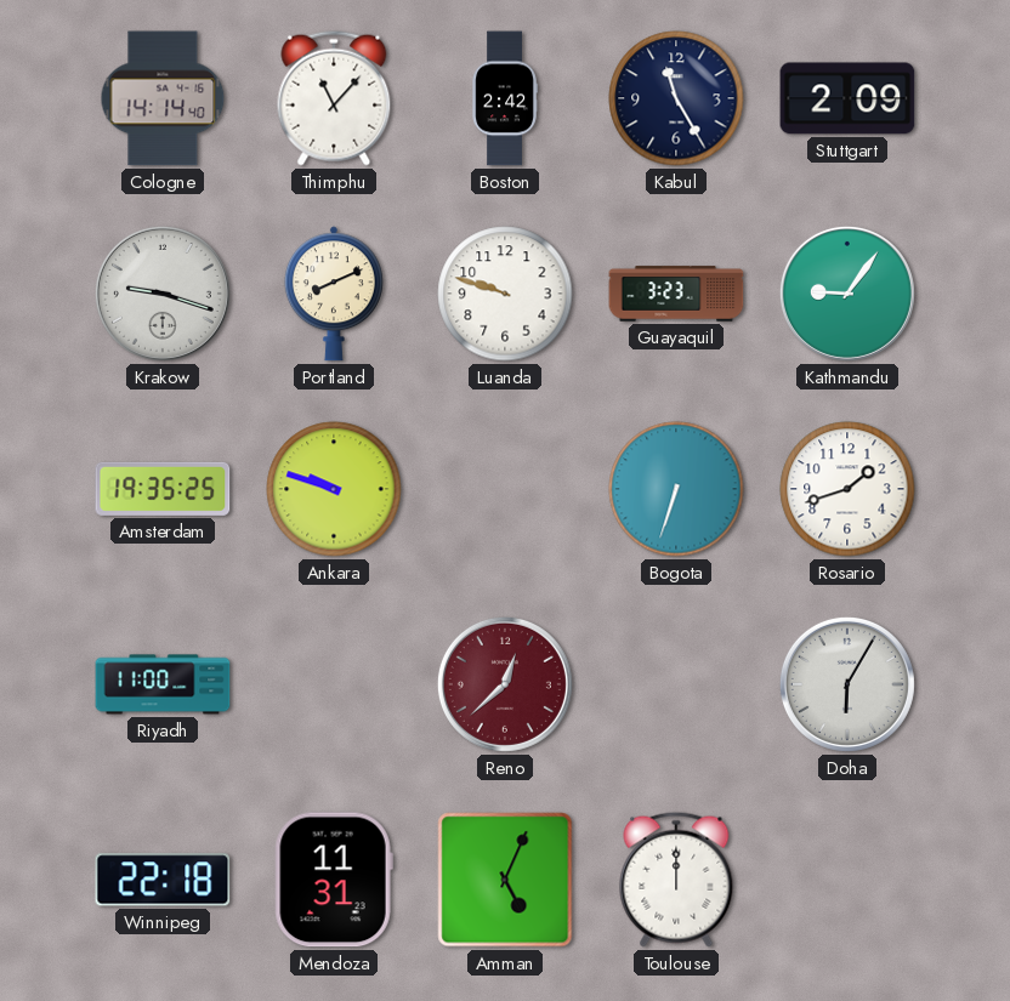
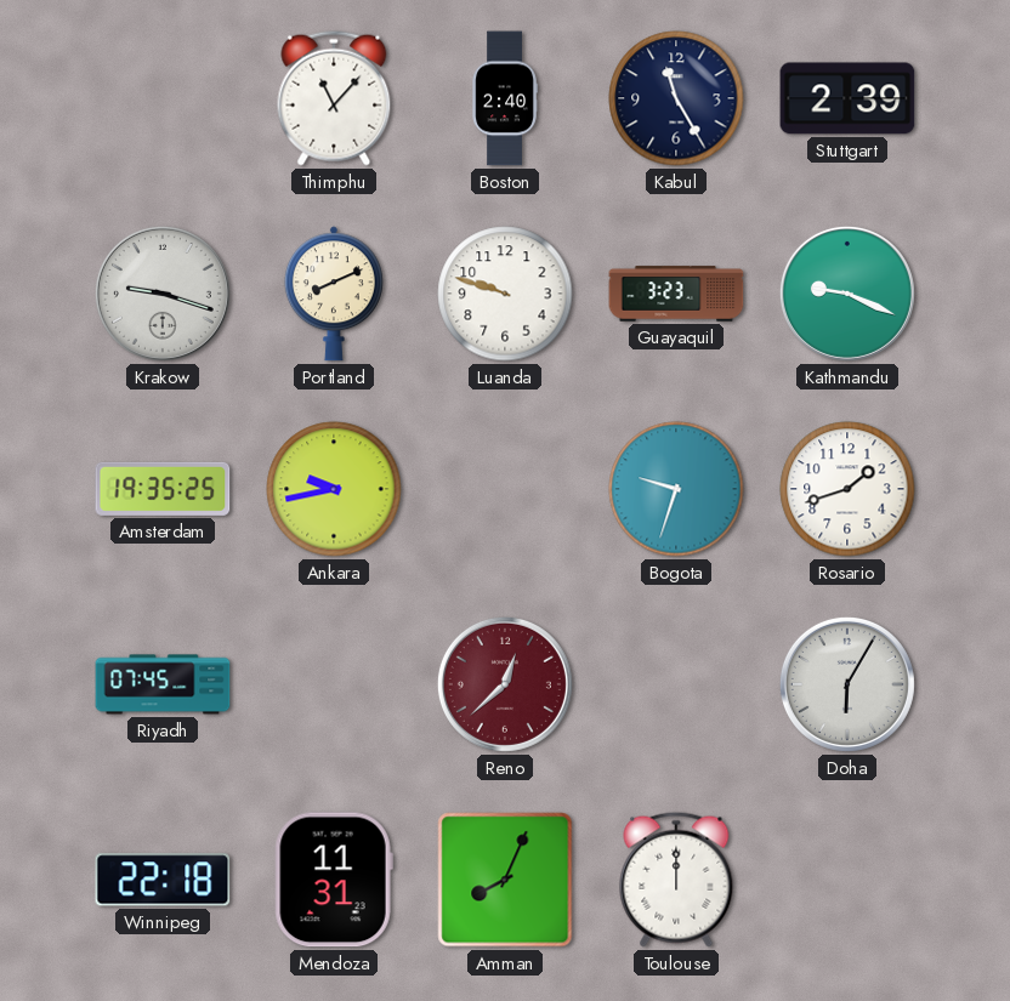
Cologne: 14:14 -> none
Boston: 2:42 -> 2:40
Stuttgart: 2:09 -> 2:39
Kathmandu: 9:06 -> 9:19
Ankara: 9:48 -> 9:43
Bogota: 6:33 -> 9:33
Riyadh: 11:00 -> 07:45
Amman: 5:04 -> 8:04
